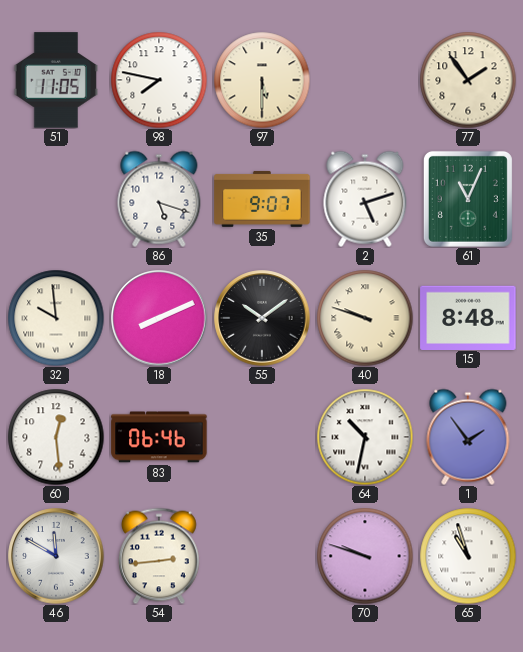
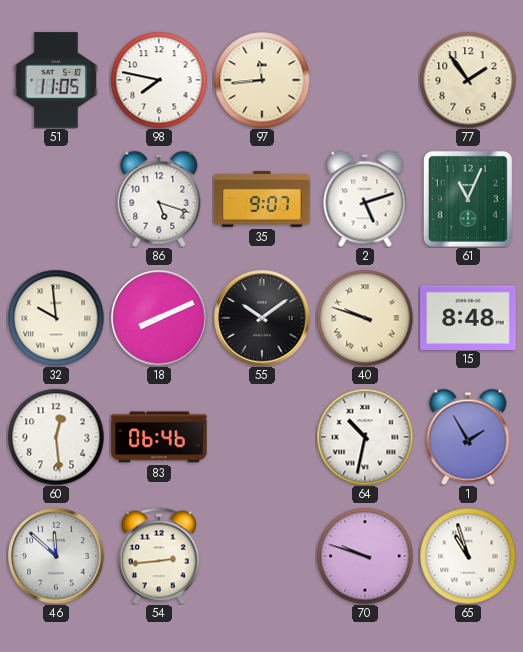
97: 5:30 -> 11:44
1: 1:54 -> 1:55
46: 11:50 -> 11:52
